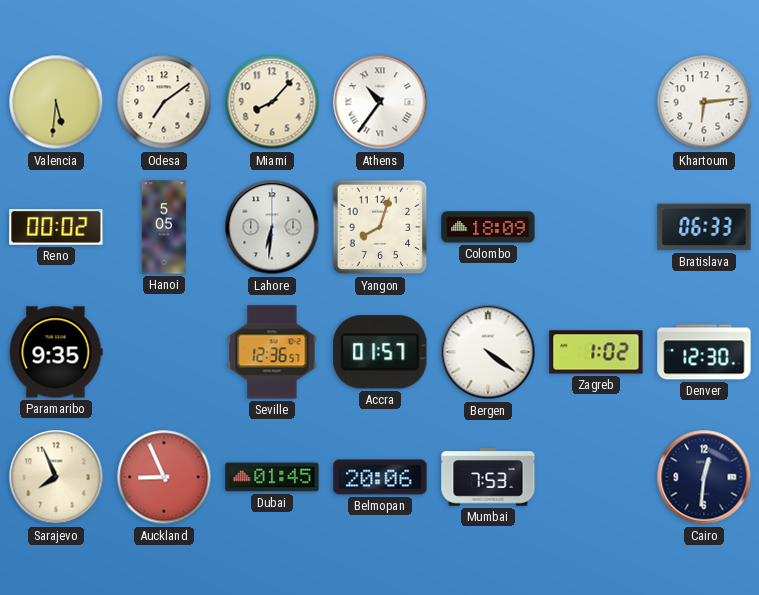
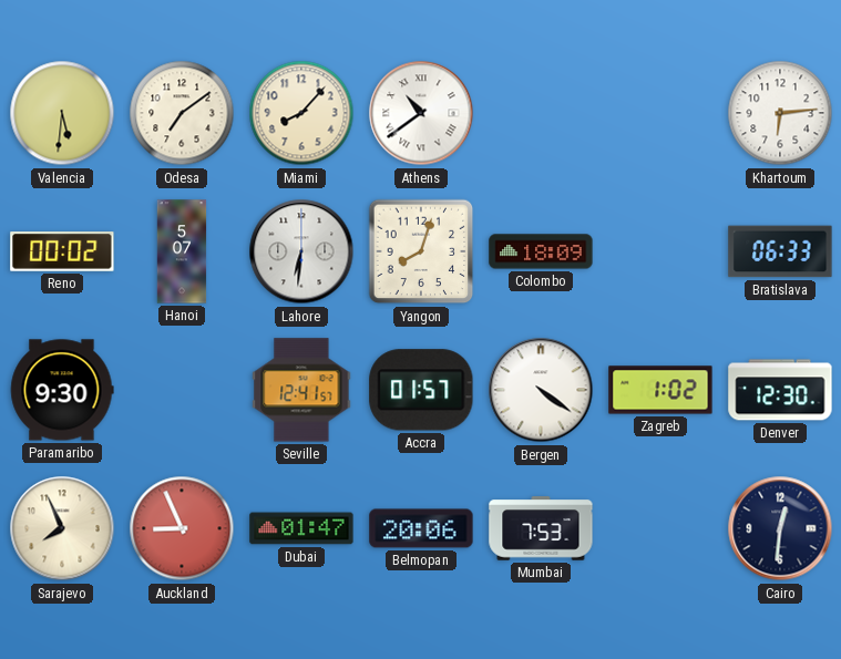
Athens: 10:36 -> 10:39
Hanoi: 5:05 -> 5:07
Paramaribo: 9:35 -> 9:30
Seville: 12:36 -> 12:41
Dubai: 01:45 -> 01:47
